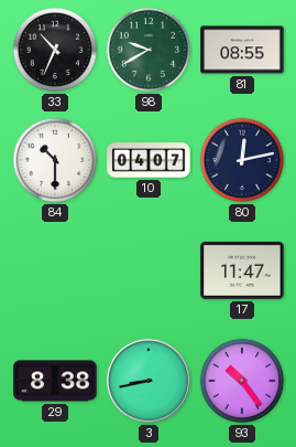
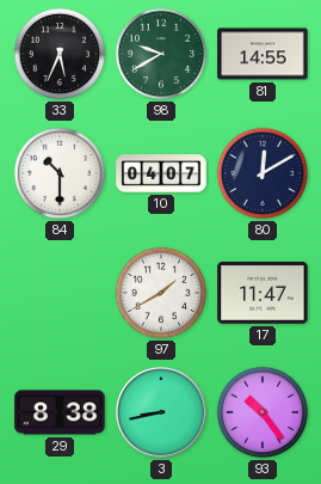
33: 10:34 -> 5:34
81: 08:55 -> 14:55
80: 12:13 -> 12:10
97: none -> 1:40
